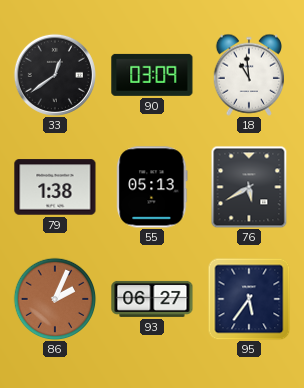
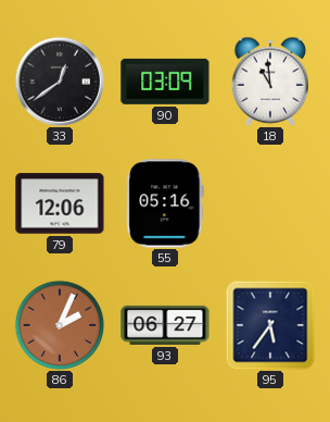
79: 1:38 -> 12:06
55: 05:13 -> 05:16
76: 5:40 -> none
